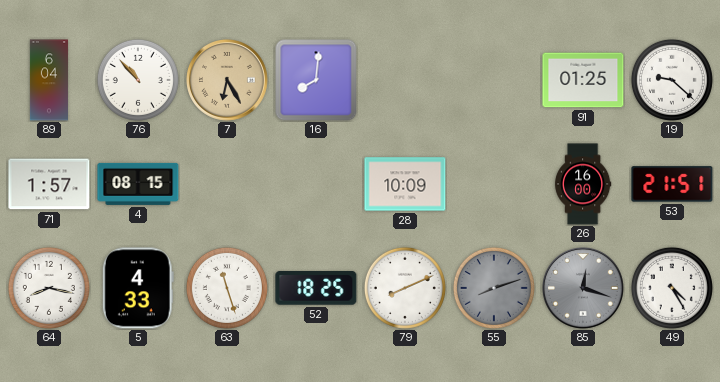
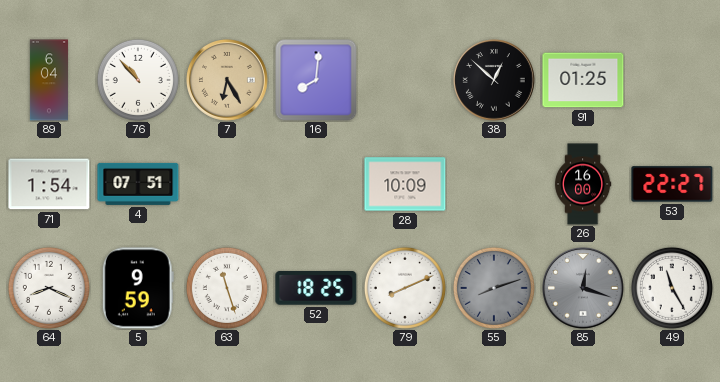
38: none -> 12:52
19: 9:22 -> none
71: 1:57 -> 1:54
4: 08:15 -> 07:51
53: 21:51 -> 22:27
64: 8:17 -> 8:19
5: 4:33 -> 9:59
49: 4:25 -> 11:25
